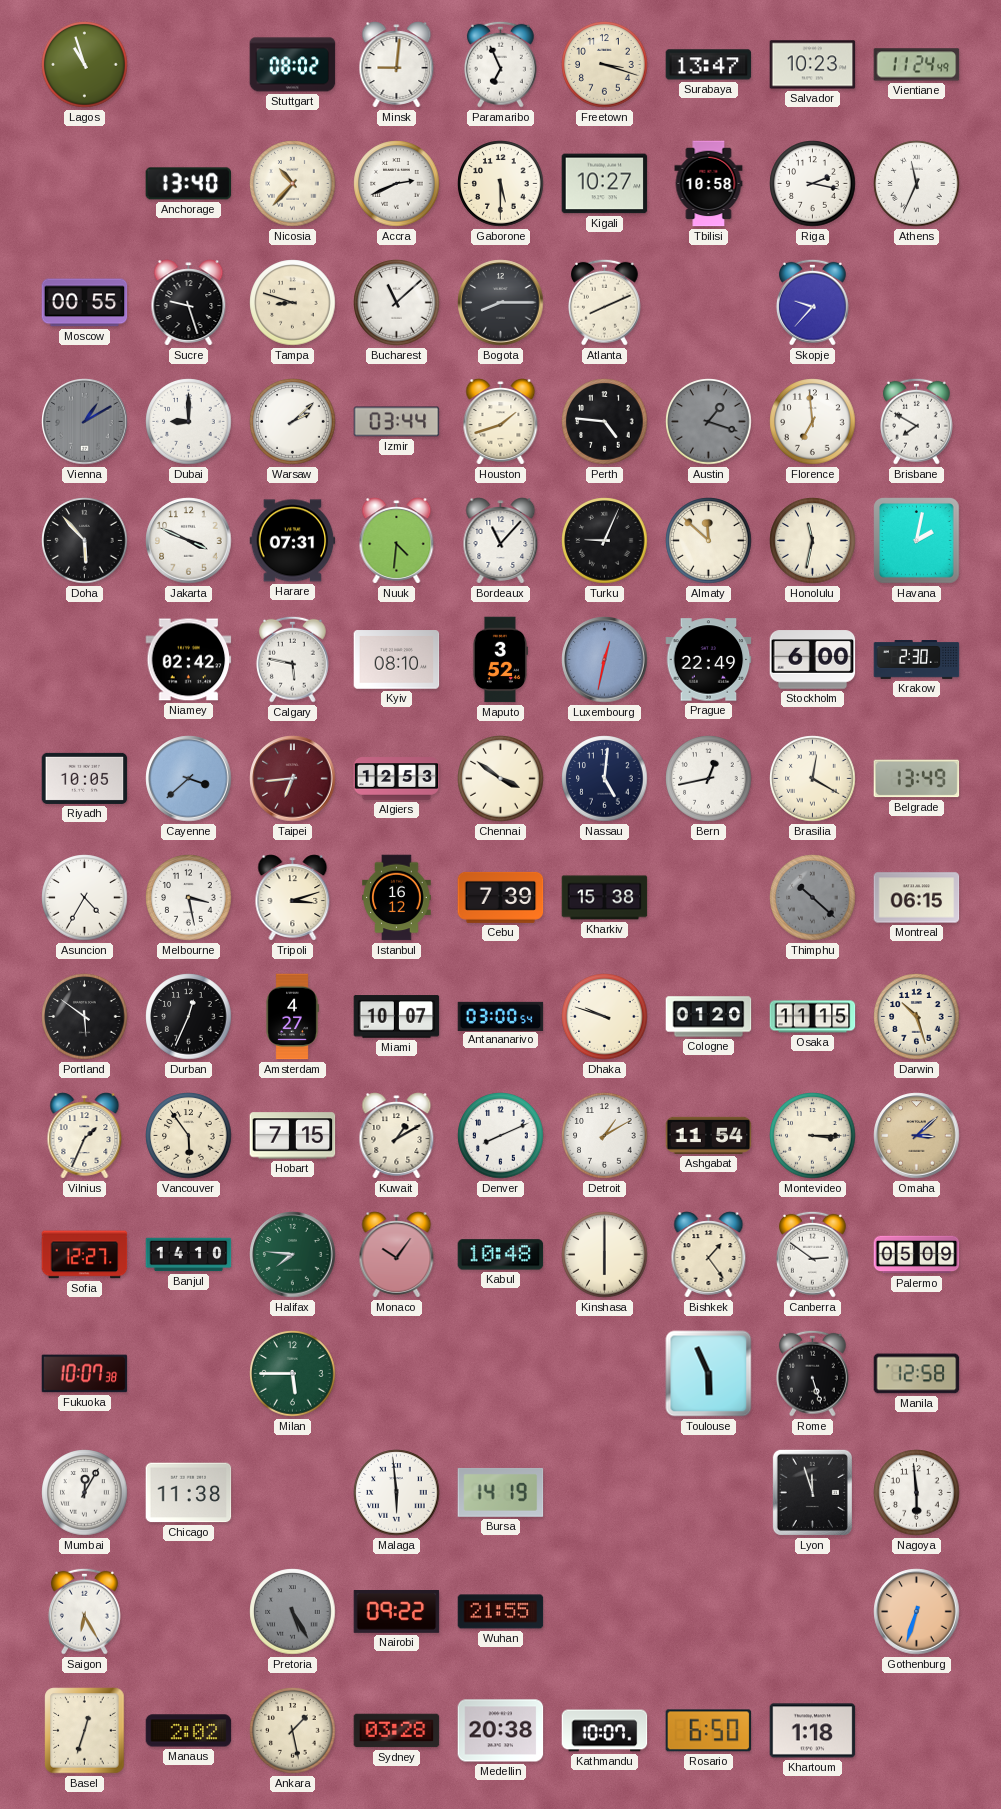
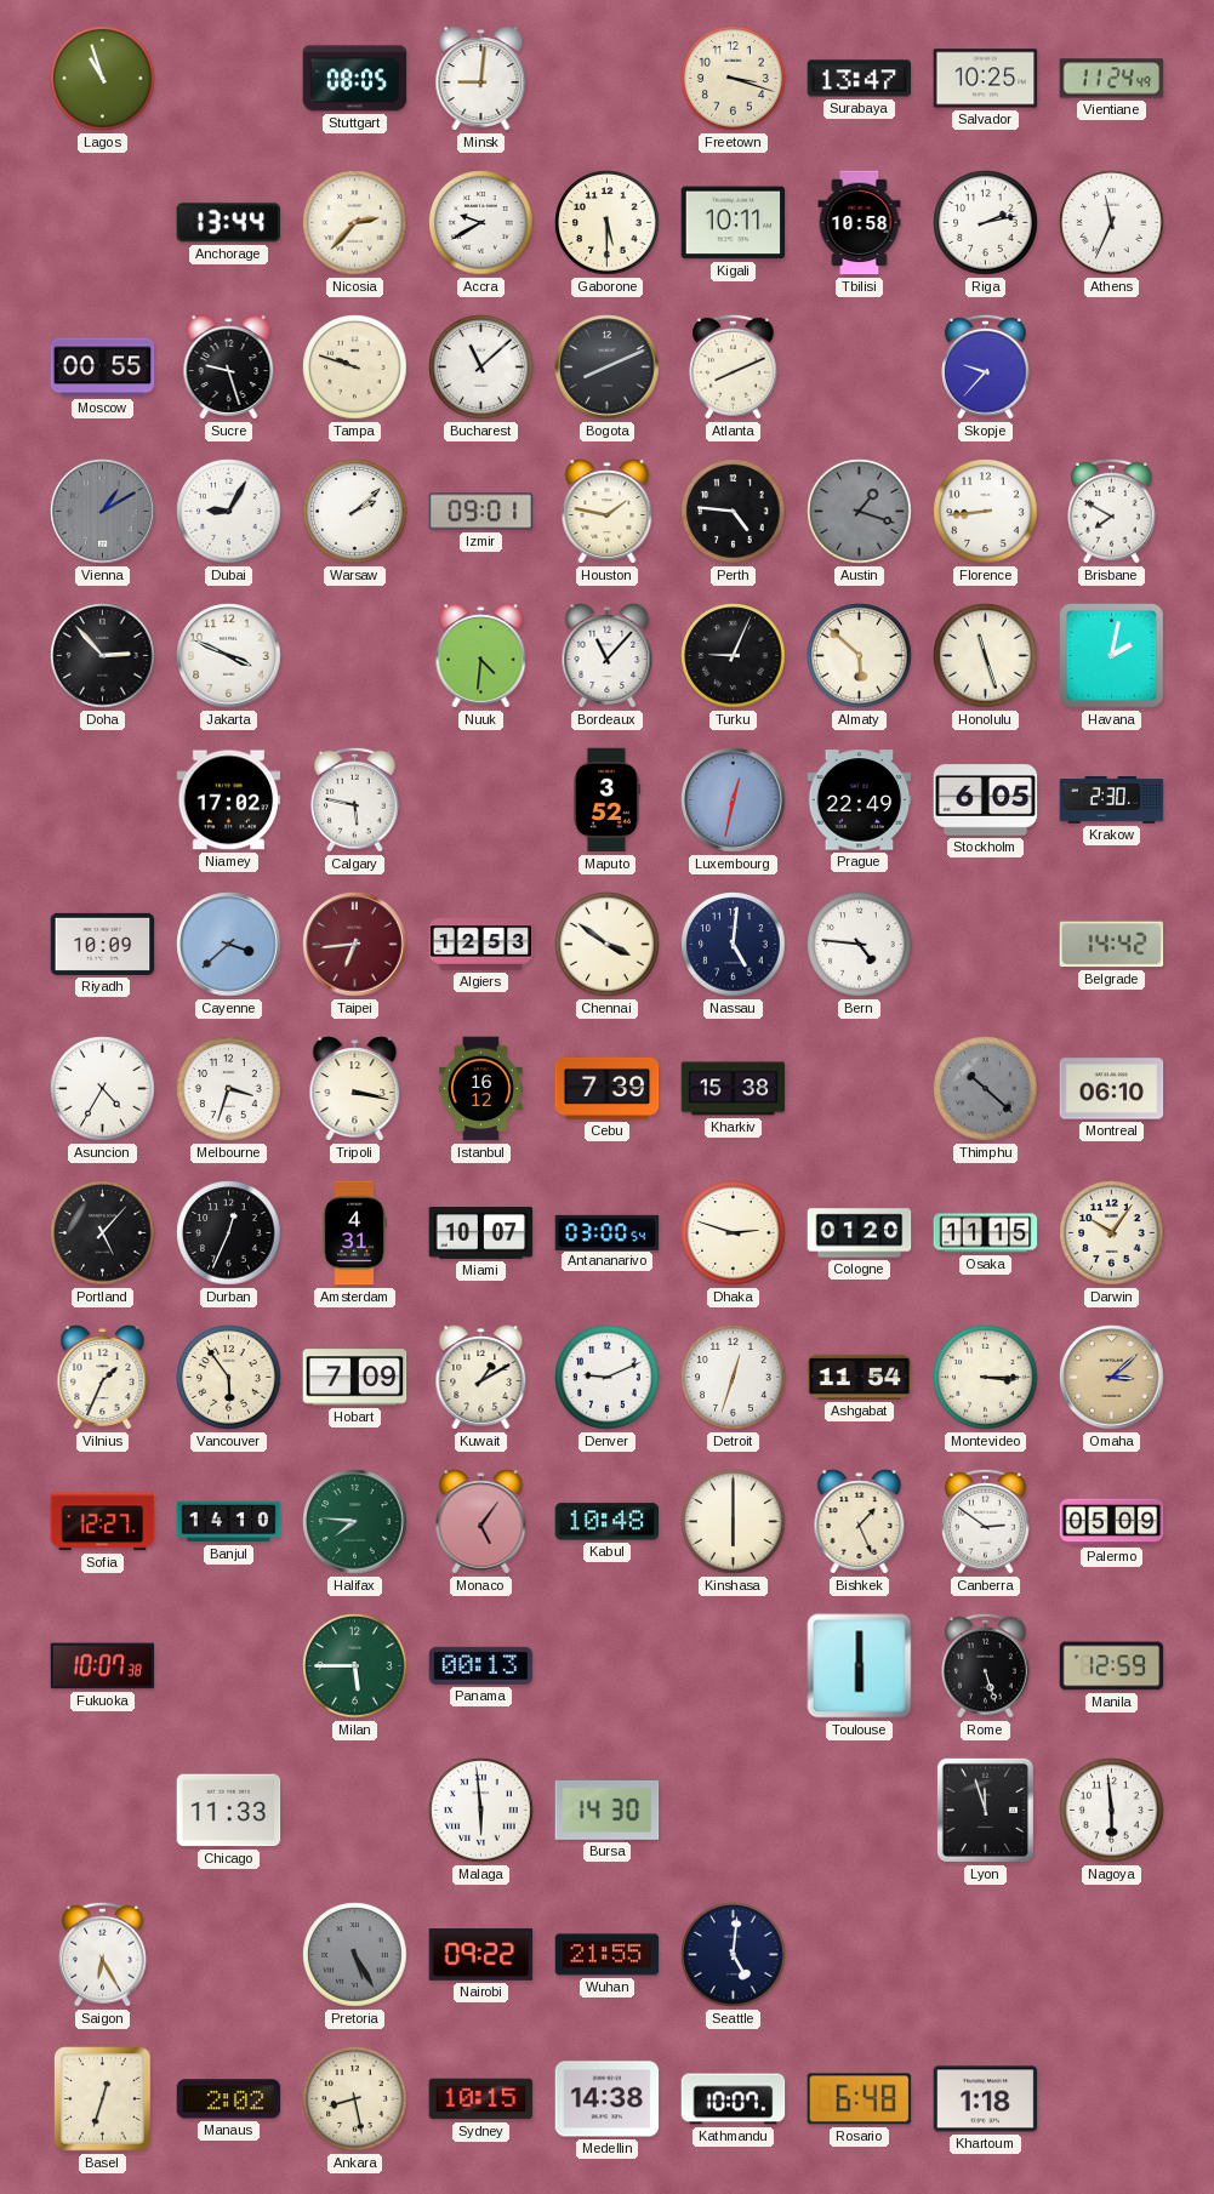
Stuttgart: 08:02 -> 08:05
Paramaribo: 6:56 -> none
Salvador: 10:23 -> 10:25
Anchorage: 13:40 -> 13:44
Nicosia: 10:37 -> 2:37
Accra: 2:41 -> 9:40
Kigali: 10:27 -> 10:11
Riga: 2:17 -> 2:13
Tampa: 8:48 -> 9:48
Bogota: 8:15 -> 8:11
Dubai: 9:00 -> 9:05
Izmir: 03:44 -> 09:01
Houston: 1:42 -> 1:47
Florence: 6:59 -> 8:44
Doha: 5:53 -> 2:53
Harare: 07:31 -> none
Almaty: 11:52 -> 5:52
Honolulu: 11:32 -> 11:27
Niamey: 02:42 -> 17:02
Kyiv: 08:10 -> none
Stockholm: 6:00 -> 6:05
Riyadh: 10:05 -> 10:09
Bern: 12:43 -> 4:46
Brasilia: 12:20 -> none
Belgrade: 13:49 -> 14:42
Melbourne: 3:28 -> 3:33
Tripoli: 3:12 -> 3:17
Montreal: 06:15 -> 06:10
Portland: 5:51 -> 5:07
Amsterdam: 4:27 -> 4:31
Dhaka: 9:48 -> 2:48
Darwin: 10:27 -> 10:06
Hobart: 7:15 -> 7:09
Denver: 8:11 -> 9:11
Detroit: 1:10 -> 12:33
Monaco: 10:06 -> 5:06
Bishkek: 1:24 -> 1:26
Panama: none -> 00:13
Toulouse: 5:56 -> 6:00
Manila: 12:58 -> 12:59
Mumbai: 12:05 -> none
Chicago: 11:38 -> 11:33
Bursa: 14:19 -> 14:30
Seattle: none -> 5:01
Gothenburg: 6:33 -> none
Ankara: 1:28 -> 8:28
Sydney: 03:28 -> 10:15
Medellin: 20:38 -> 14:38
Rosario: 6:50 -> 6:48
